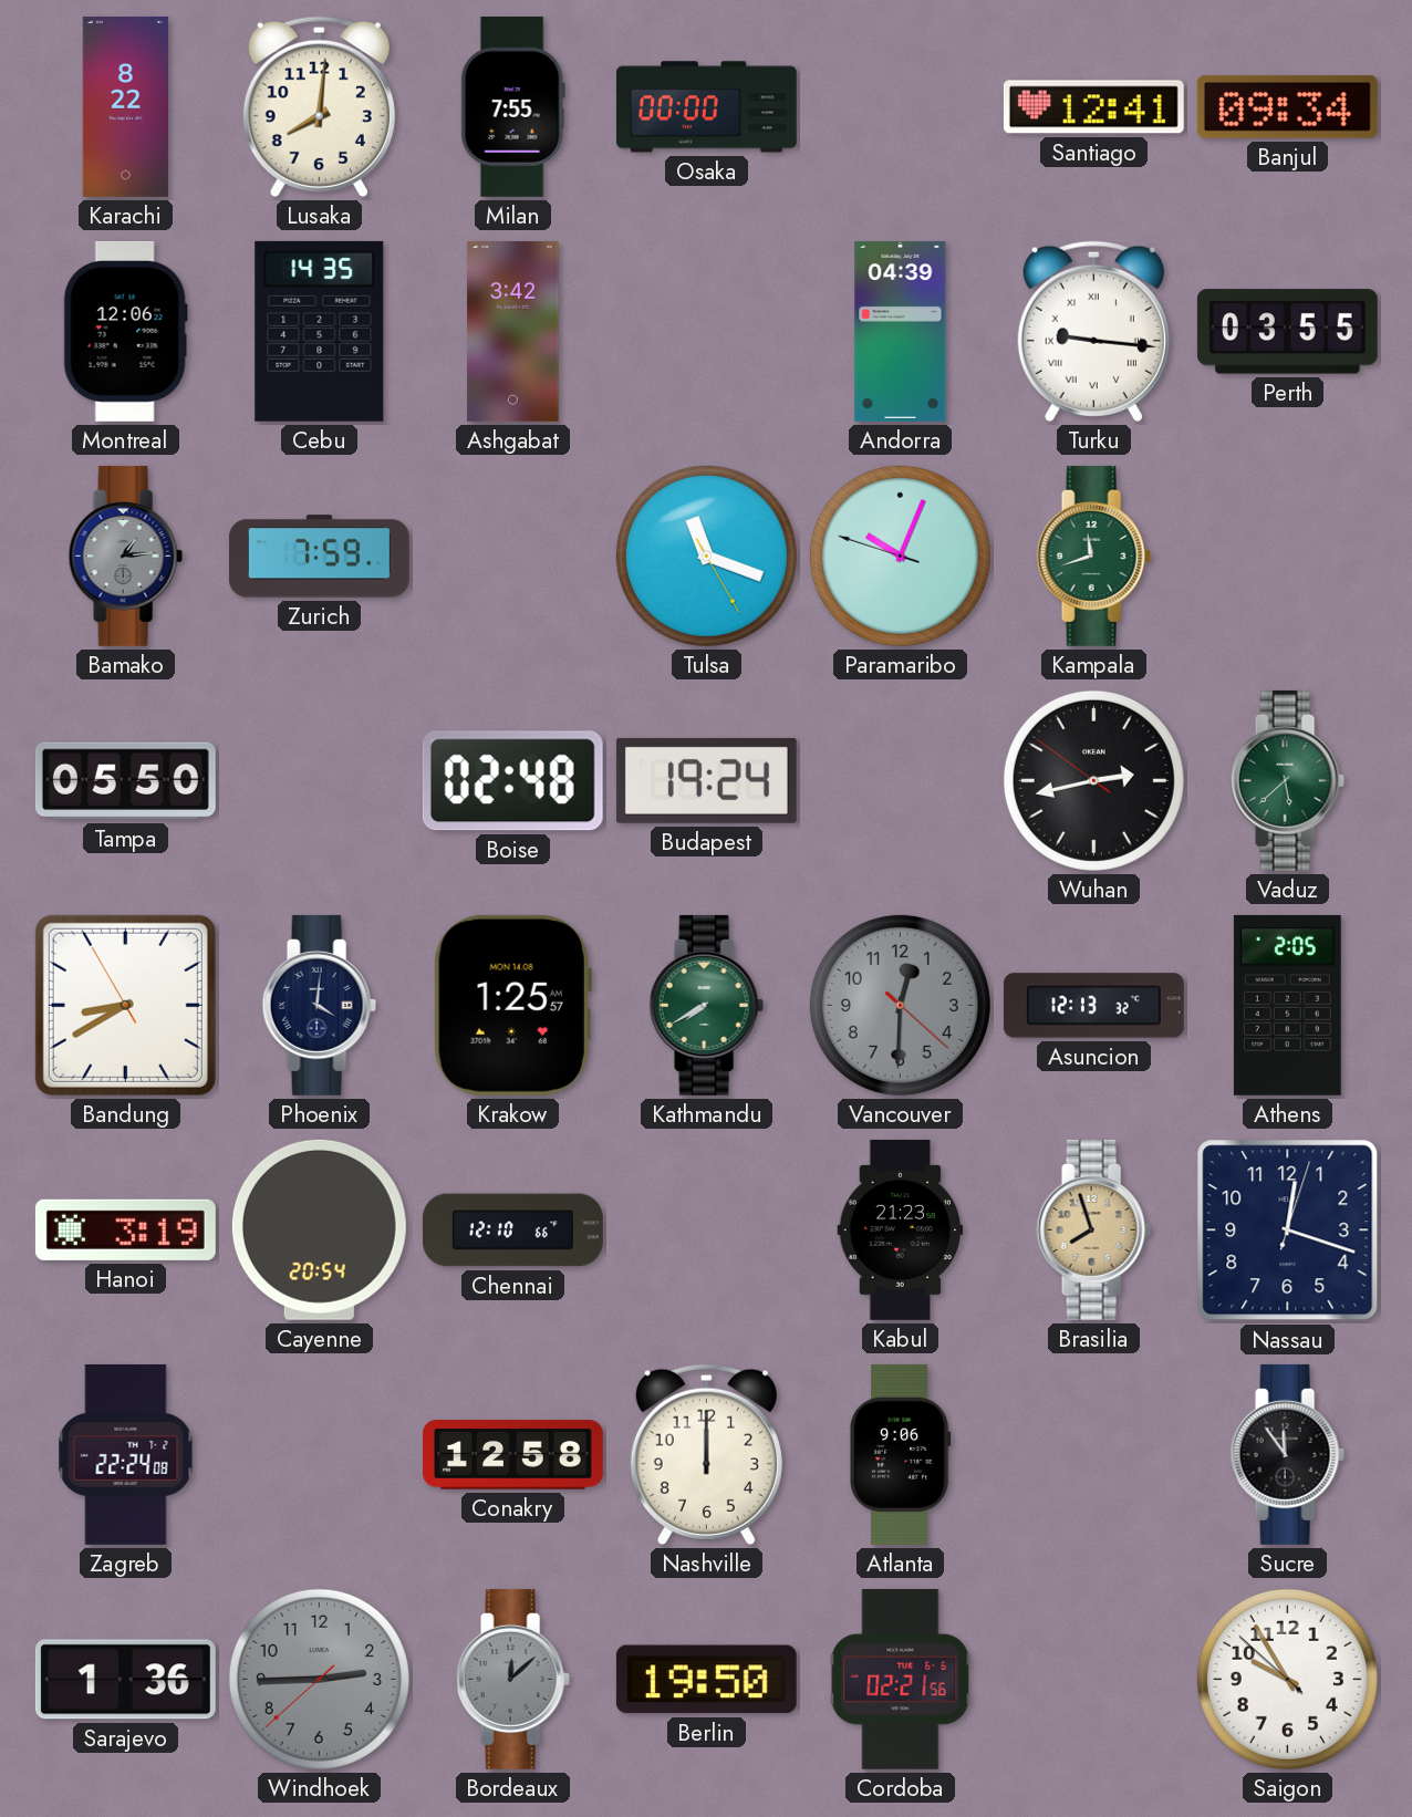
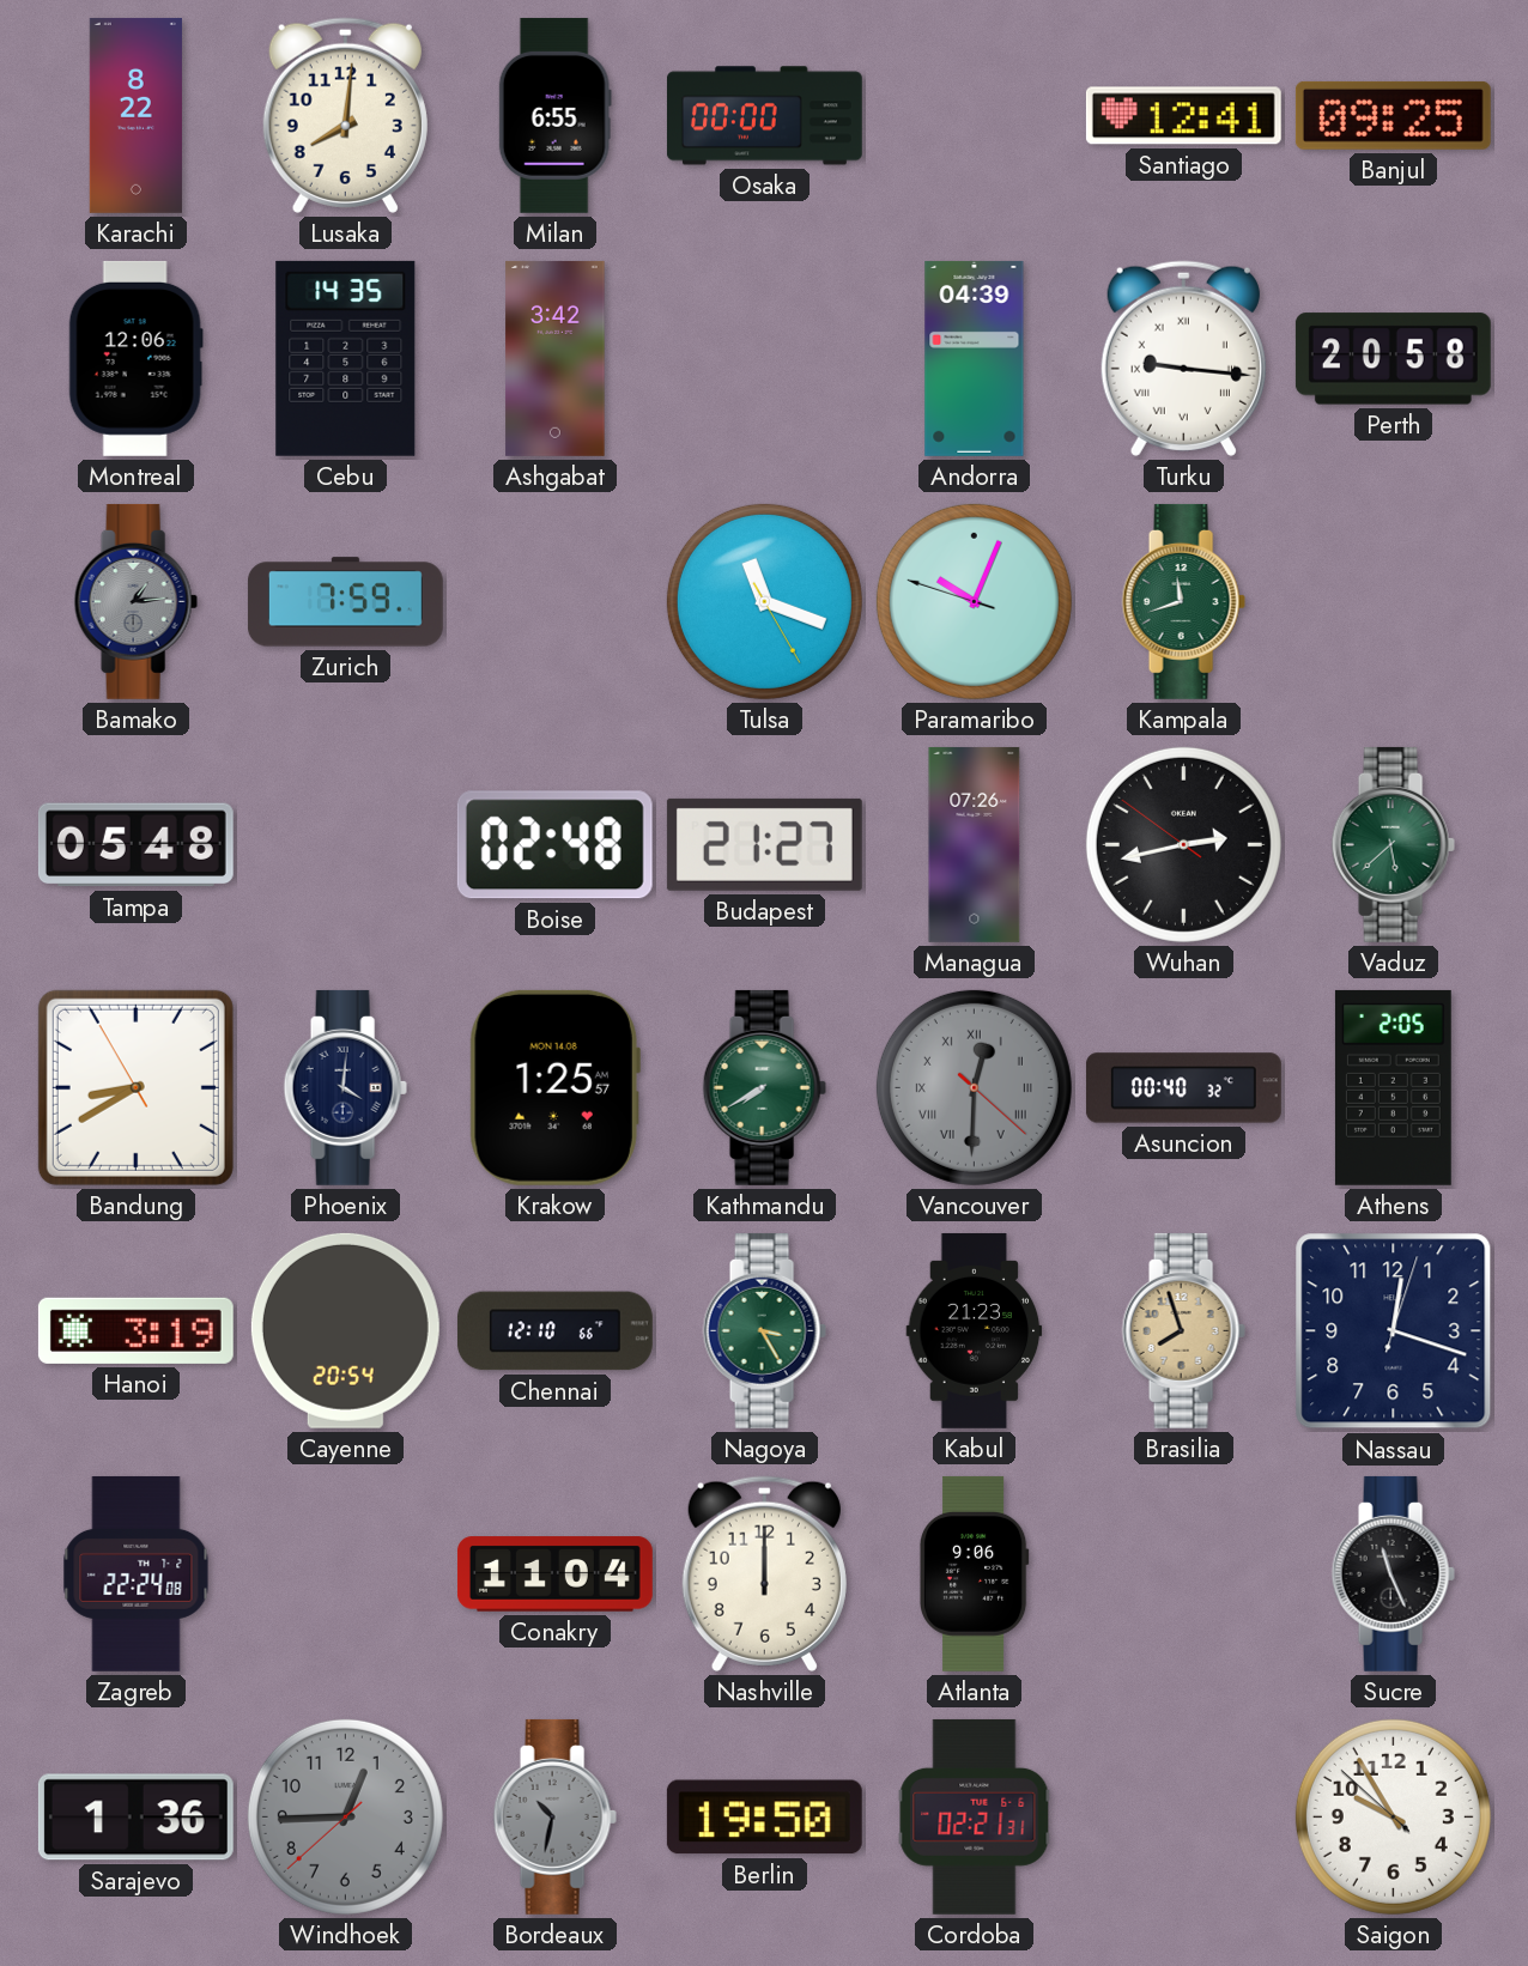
Milan: 7:55 -> 6:55
Banjul: 09:34 -> 09:25
Perth: 03:55 -> 20:58
Tampa: 05:50 -> 05:48
Budapest: 19:24 -> 21:27
Managua: none -> 07:26
Vancouver numerals: Arabic -> Roman
Asuncion: 12:13 -> 00:40
Nagoya: none -> 3:25
Conakry: 12:58 -> 11:04
Sucre: 11:54 -> 11:26
Windhoek: 2:44 -> 12:44
Bordeaux: 12:08 -> 10:32
Cordoba: 02:21:56 -> 02:21:31
